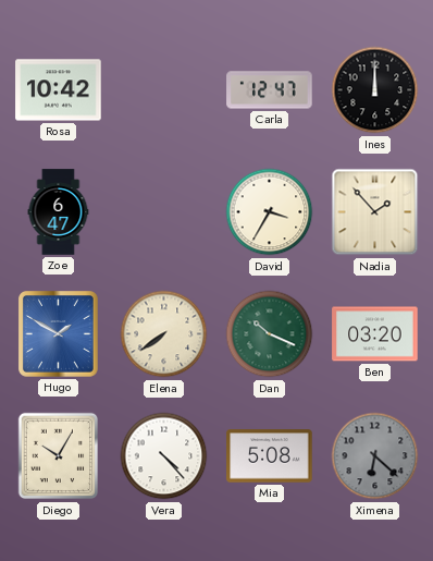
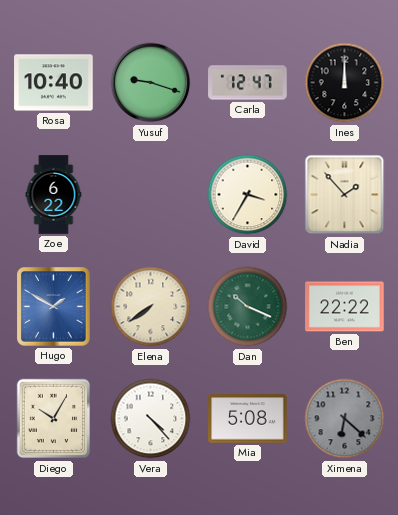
Rosa: 10:42 -> 10:40
Yusuf: none -> 9:18
Zoe: 6:47 -> 6:22
Ben: 03:20 -> 22:22
